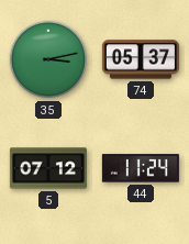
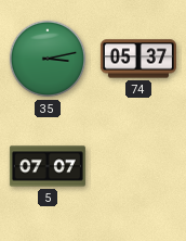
5: 07:12 -> 07:07
44: 11:24 -> none
